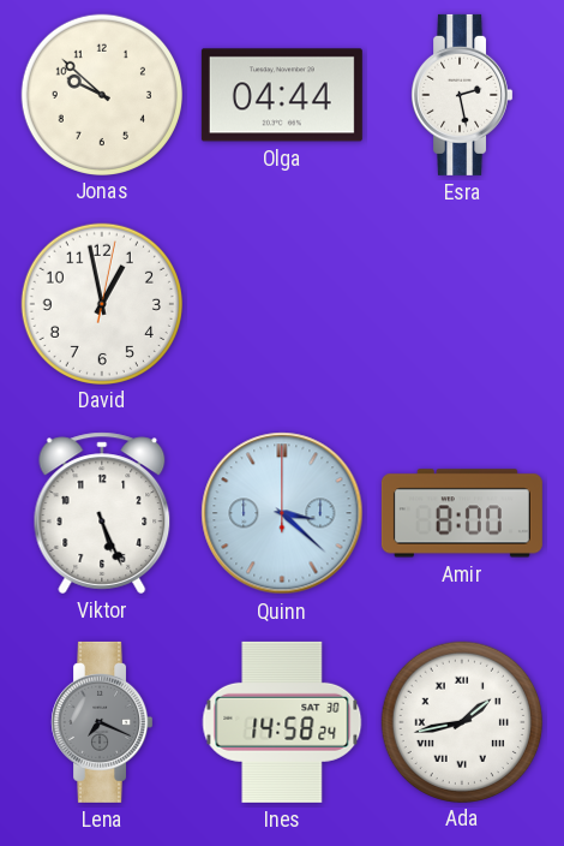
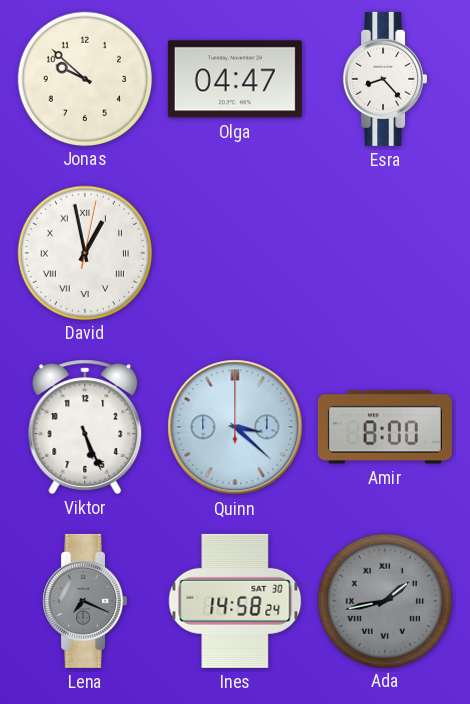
Olga: 04:44 -> 04:47
Esra: 2:28 -> 8:23
David numerals: Arabic -> Roman
Ada dial: white -> grey
